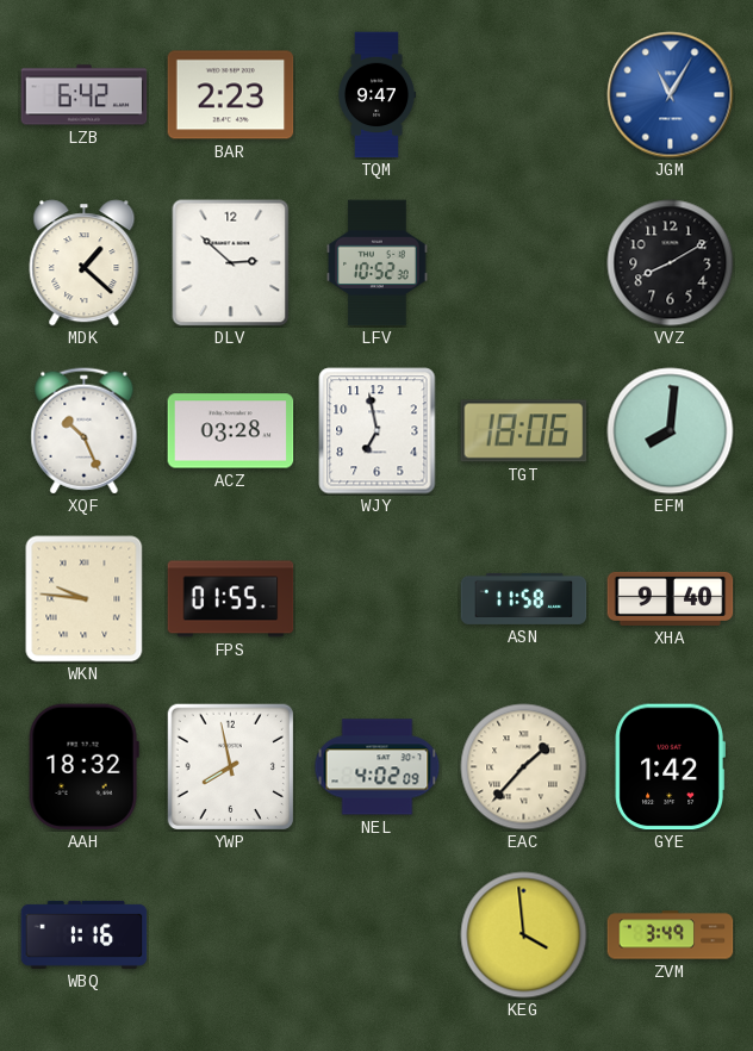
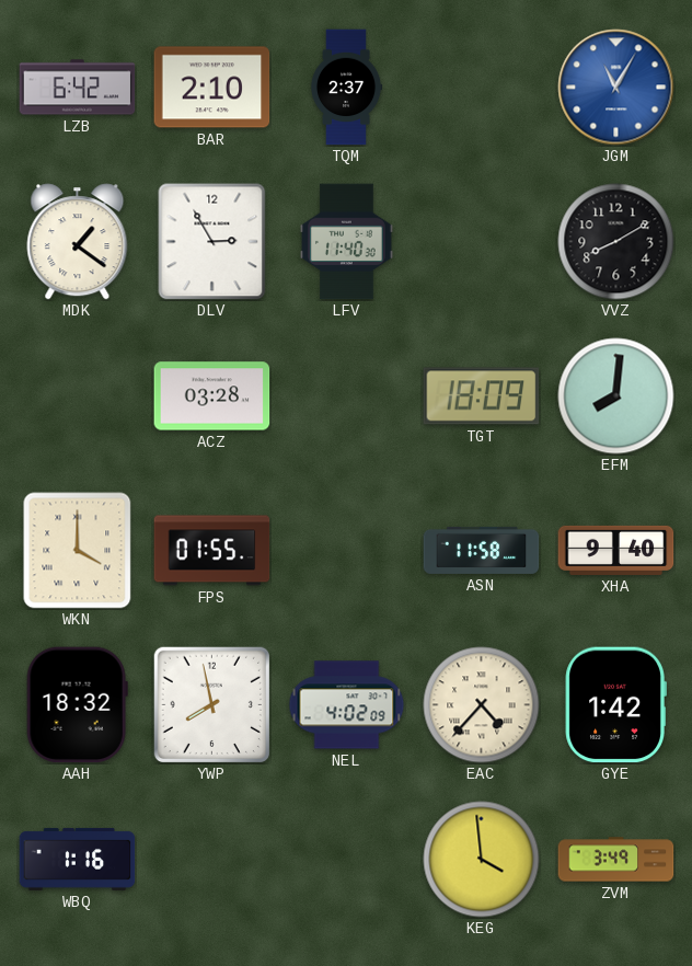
BAR: 2:23 -> 2:10
TQM: 9:47 -> 2:37
MDK: 1:22 -> 1:21
DLV: 2:52 -> 2:55
LFV: 10:52 -> 11:40
XQF: 10:26 -> none
WJY: 6:58 -> none
TGT: 18:06 -> 18:09
WKN: 9:46 -> 4:00
EAC: 1:37 -> 4:37
